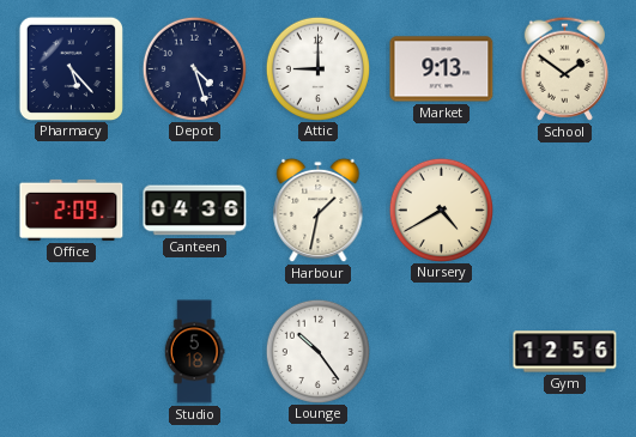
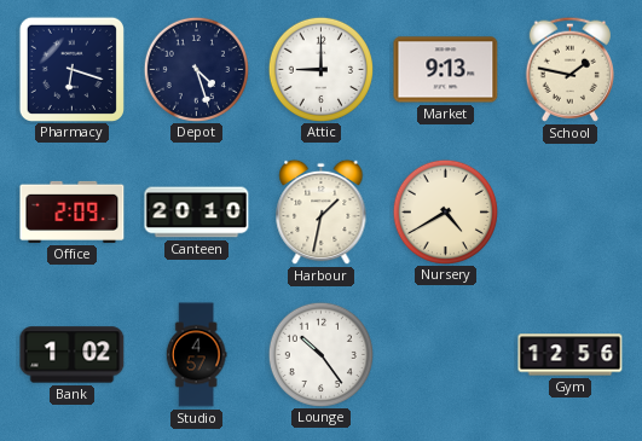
Pharmacy: 5:23 -> 6:18
School: 1:51 -> 1:47
Canteen: 04:36 -> 20:10
Bank: none -> 1:02
Studio: 5:18 -> 4:57
